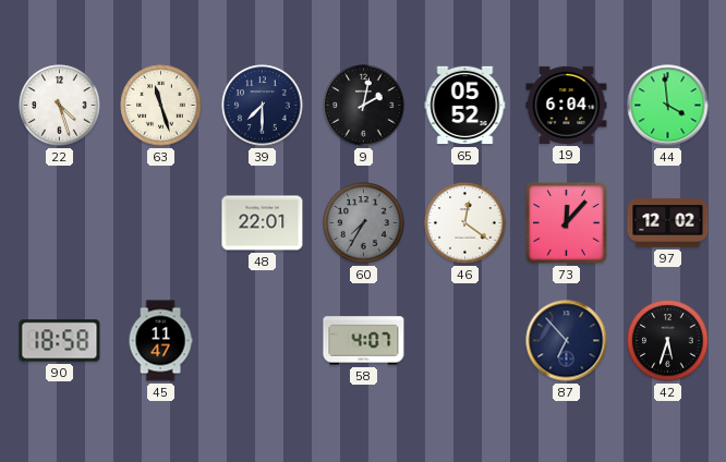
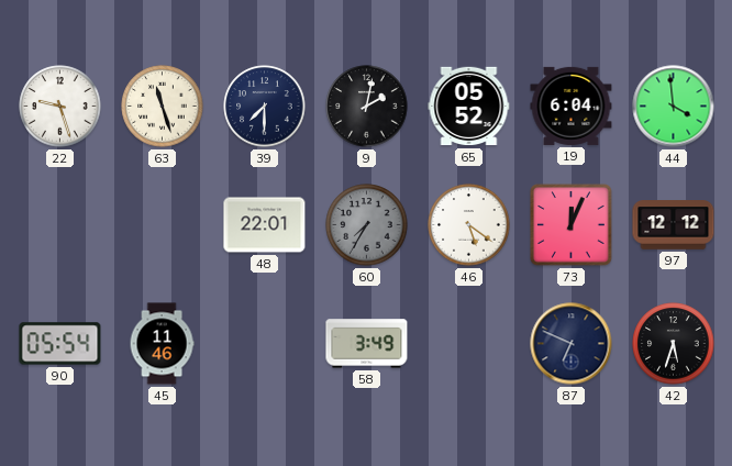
22: 4:27 -> 9:27
46: 12:21 -> 5:21
73: 12:07 -> 12:04
97: 12:02 -> 12:12
90: 18:58 -> 05:54
45: 11:47 -> 11:46
58: 4:07 -> 3:49
87: 6:53 -> 6:49
